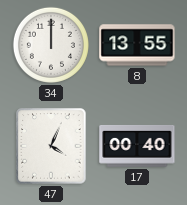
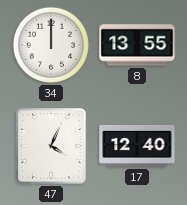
17: 00:40 -> 12:40
